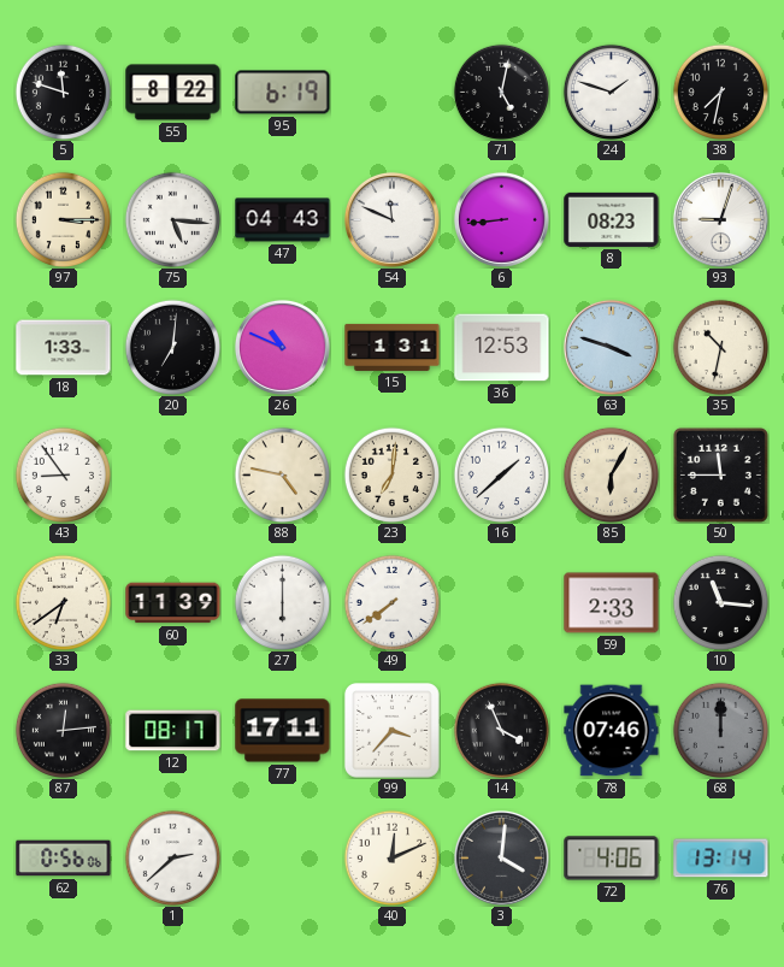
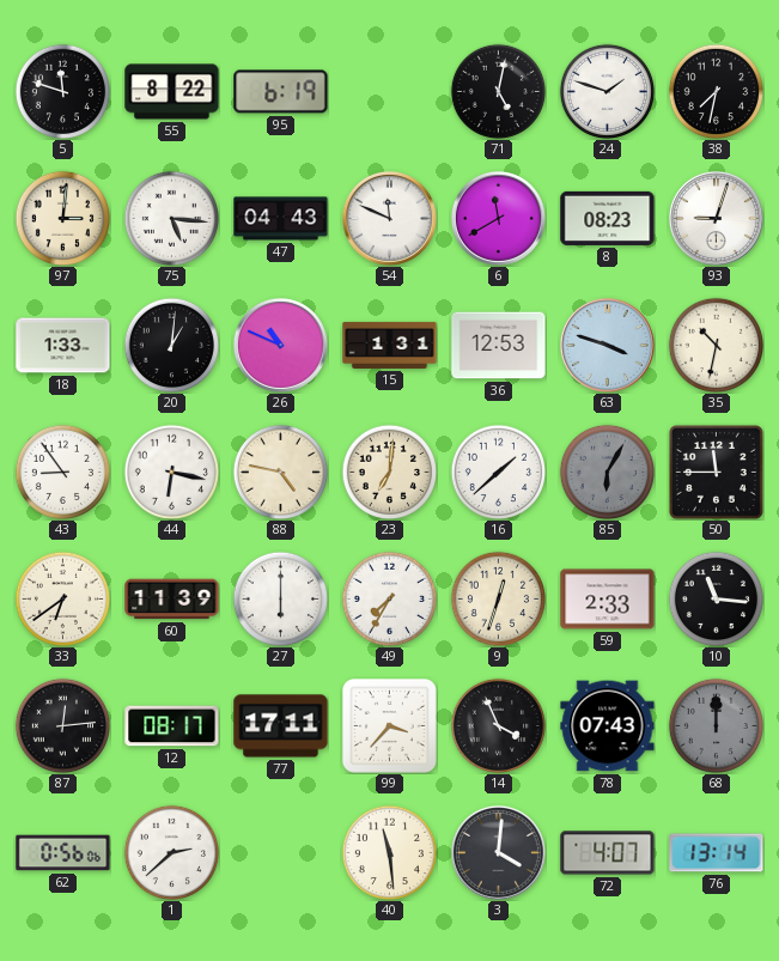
97: 3:15 -> 3:01
6: 8:44 -> 11:40
20: 7:01 -> 1:01
44: none -> 6:17
85 dial: cream -> grey
49: 7:39 -> 7:35
9: none -> 12:33
78: 07:46 -> 07:43
40: 12:11 -> 11:29
72: 4:06 -> 4:07
